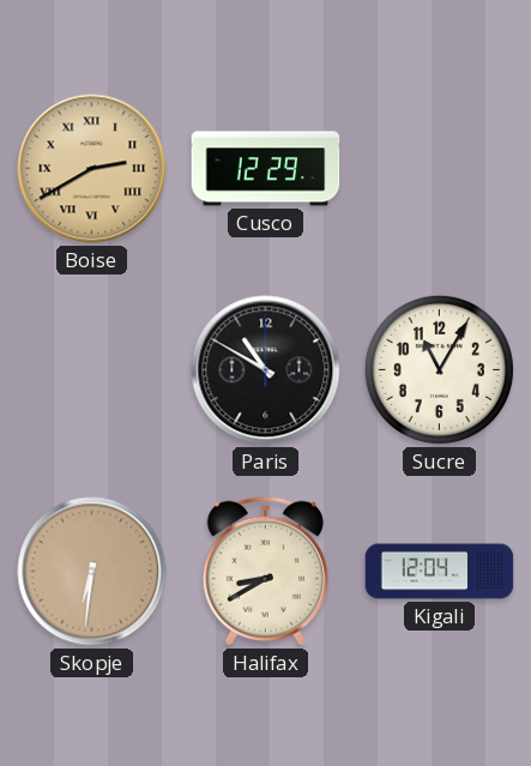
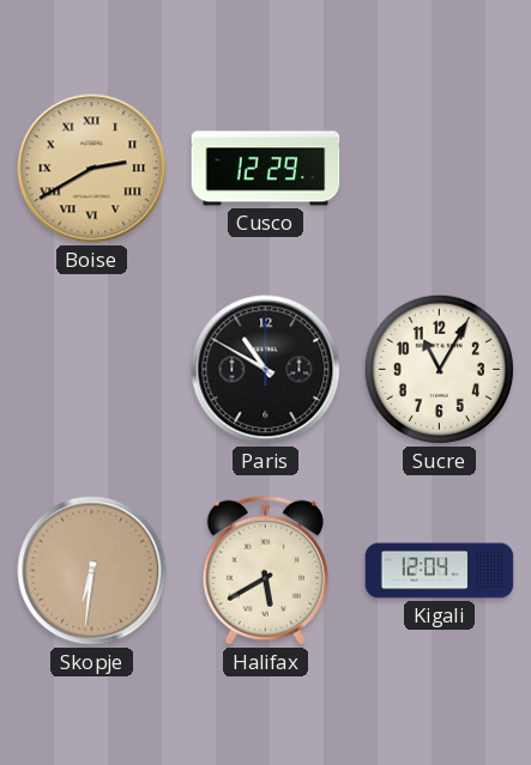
Halifax: 8:40 -> 5:40
